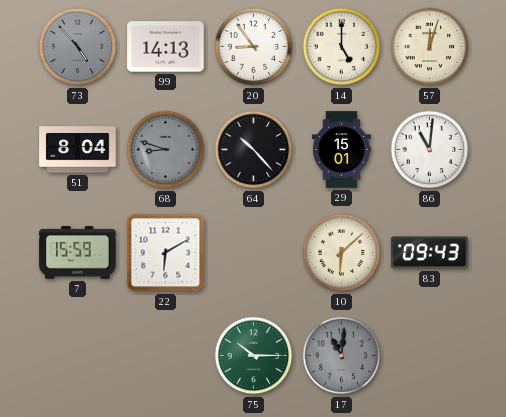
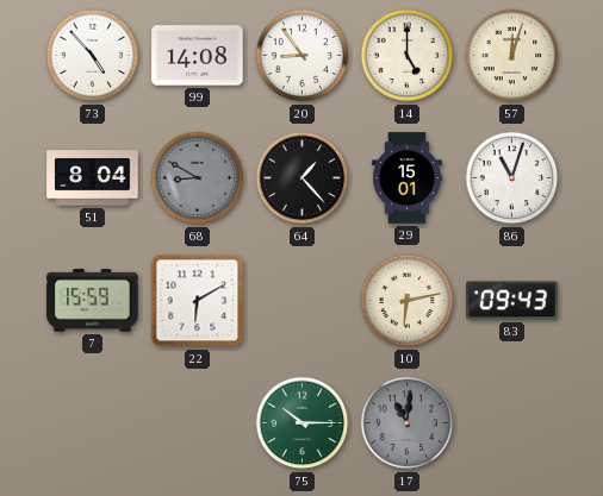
73 dial: grey -> white
99: 14:13 -> 14:08
68: 8:48 -> 8:50
64: 10:23 -> 1:23
86: 11:01 -> 11:03
10: 6:08 -> 6:13
